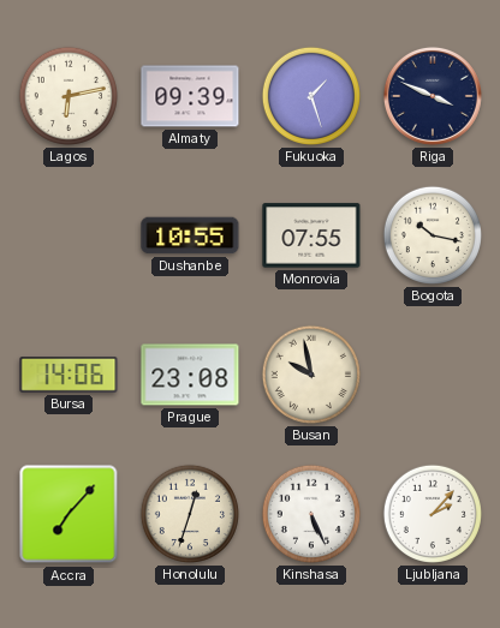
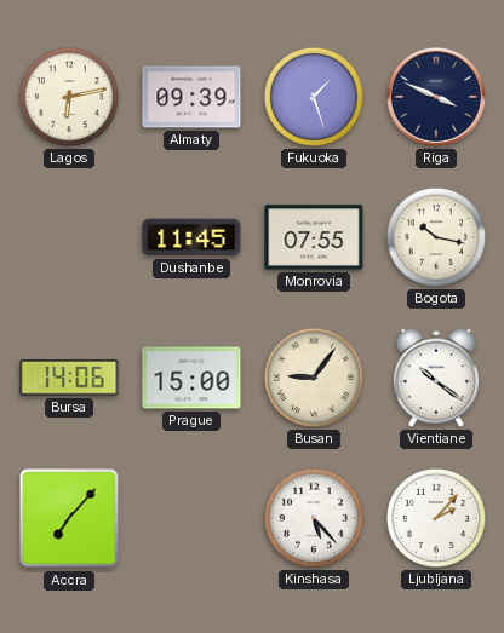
Dushanbe: 10:55 -> 11:45
Prague: 23:08 -> 15:00
Busan: 9:58 -> 9:06
Vientiane: none -> 10:21
Honolulu: 12:33 -> none
Kinshasa: 5:26 -> 5:23
